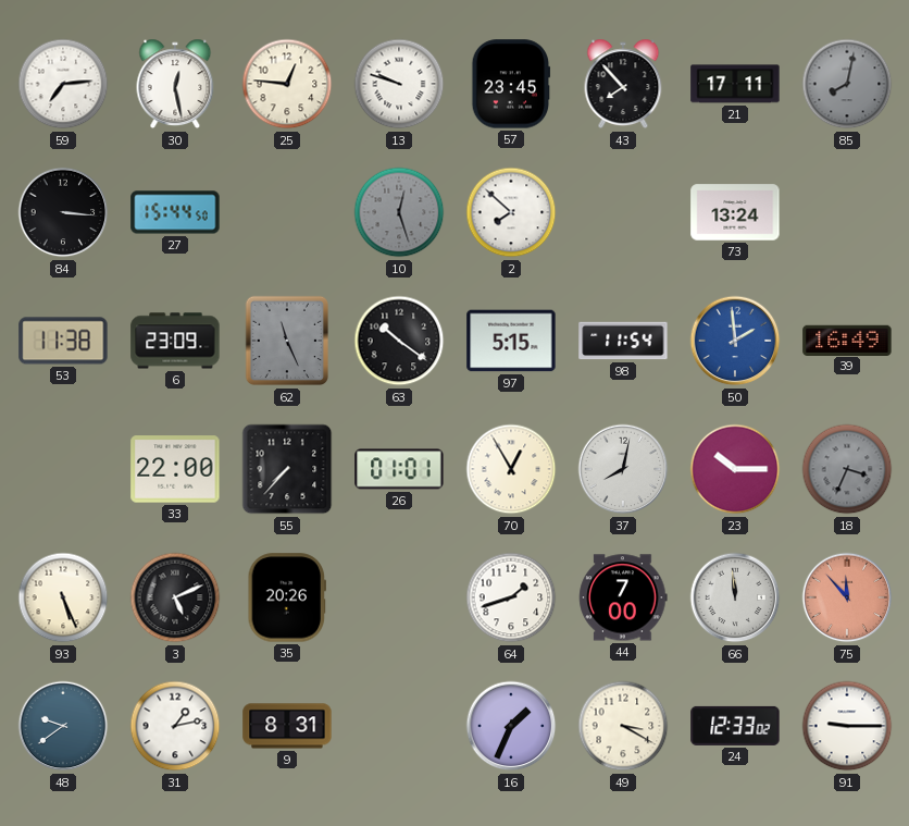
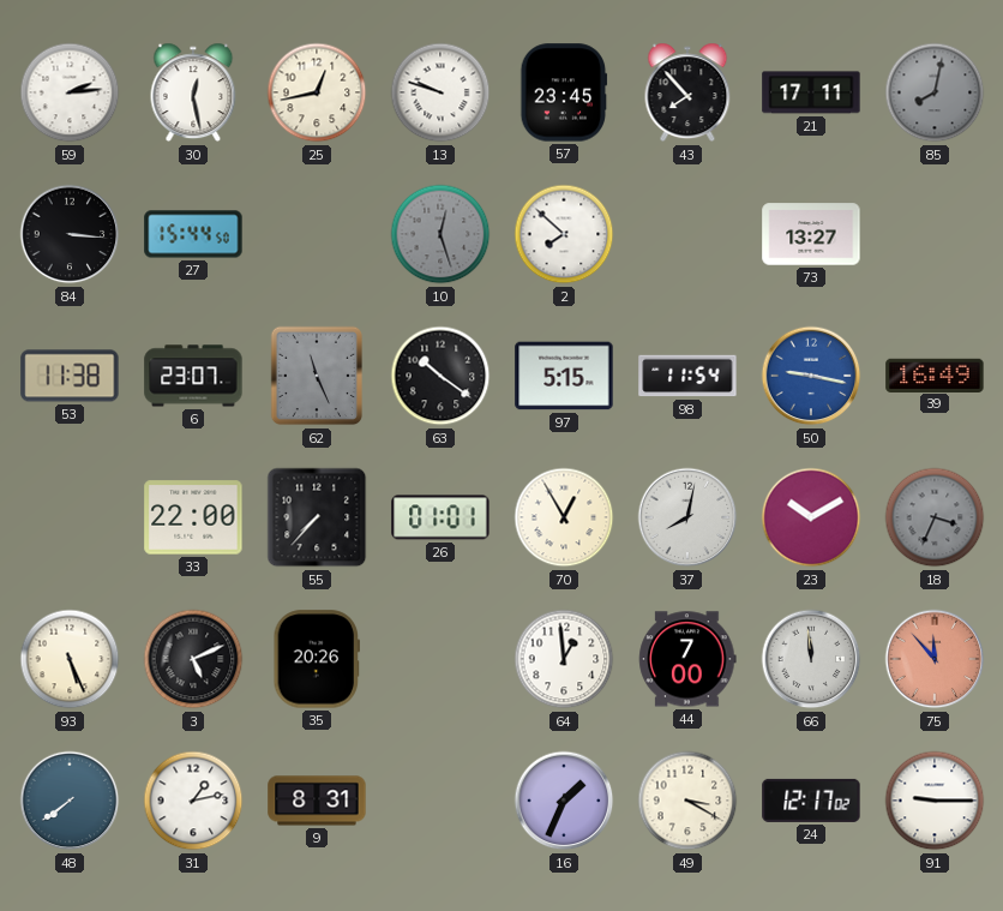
59: 7:14 -> 2:14
25: 12:46 -> 12:43
73: 13:24 -> 13:27
6: 23:09 -> 23:07
50: 1:59 -> 9:17
23: 10:15 -> 10:10
64: 1:42 -> 12:59
48: 9:39 -> 7:39
24: 12:33 -> 12:17
